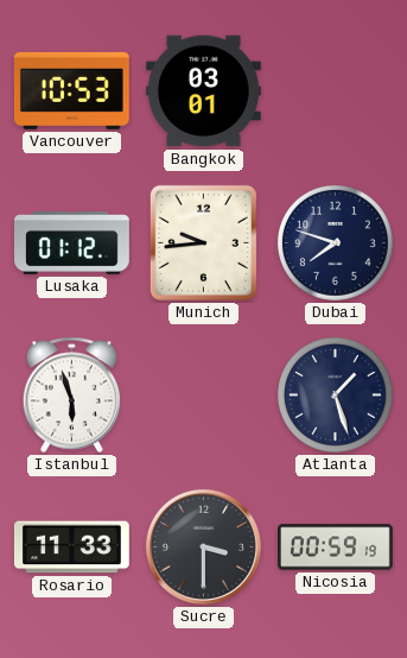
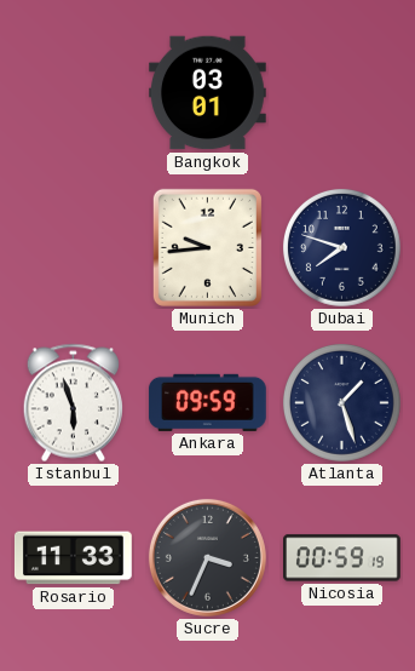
Vancouver: 10:53 -> none
Lusaka: 01:12 -> none
Ankara: none -> 09:59
Sucre: 3:30 -> 3:34
